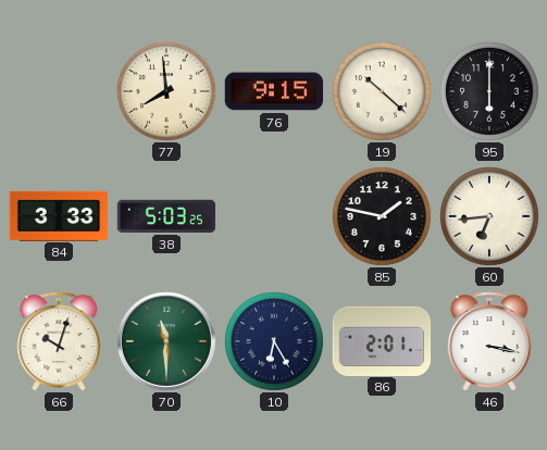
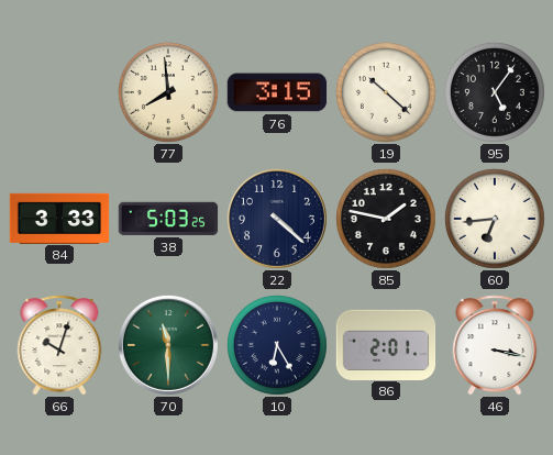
76: 9:15 -> 3:15
95: 6:00 -> 5:06
22: none -> 4:22
